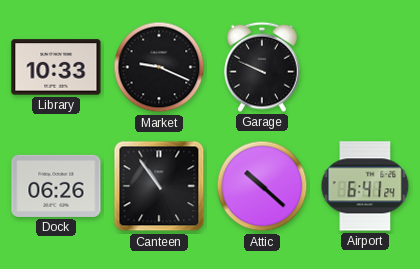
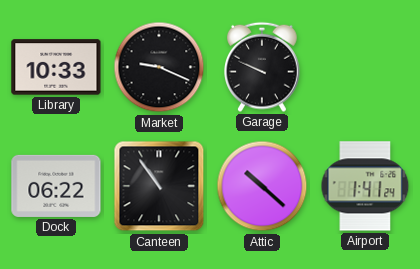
Dock: 06:26 -> 06:22
Airport: 6:41 -> 1:41
